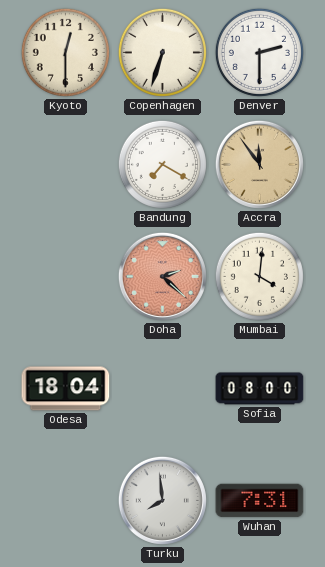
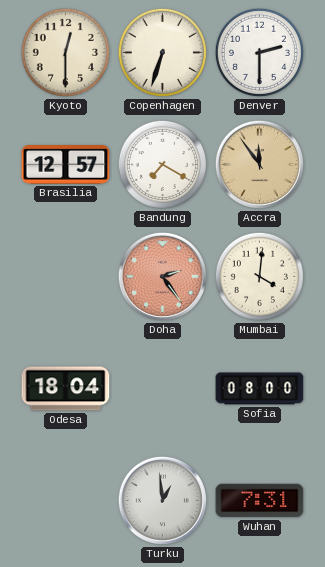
Brasilia: none -> 12:57
Doha: 2:22 -> 2:24
Turku: 7:59 -> 12:59
